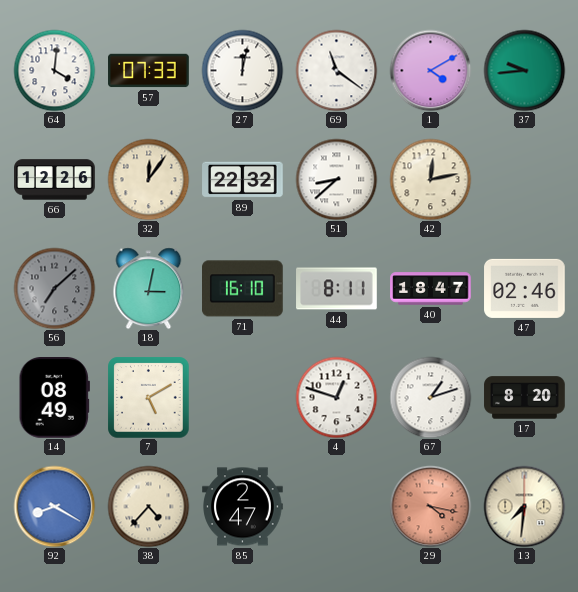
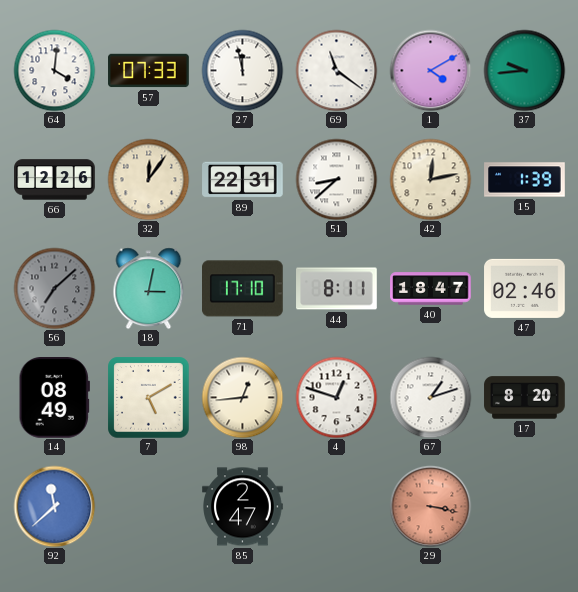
27: 12:02 -> 11:58
89: 22:32 -> 22:31
15: none -> 1:39
71: 16:10 -> 17:10
98: none -> 12:44
92: 8:20 -> 11:38
38: 4:37 -> none
29: 4:17 -> 3:17
13: 7:31 -> none
